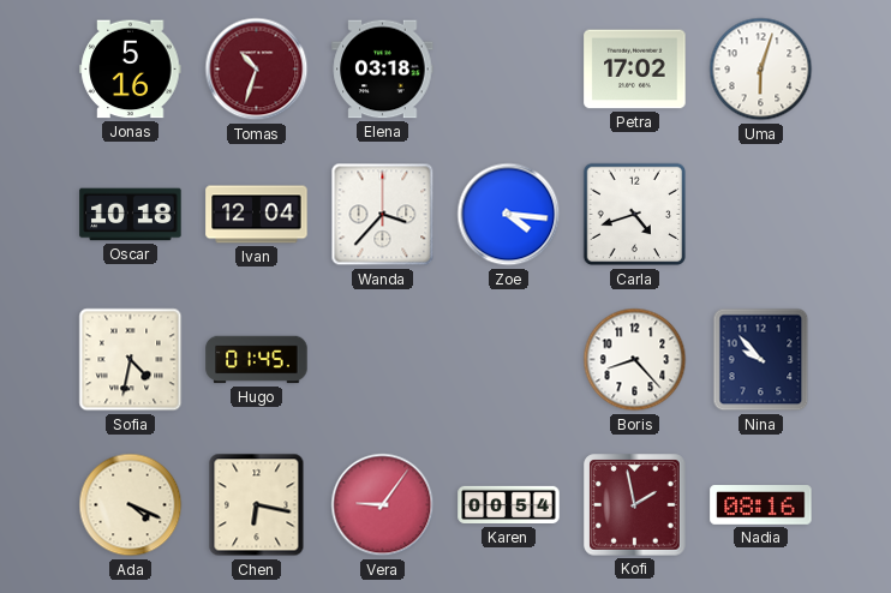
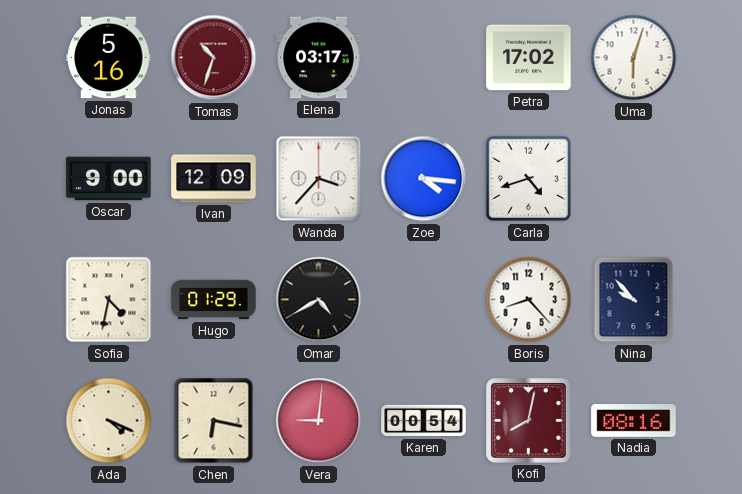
Elena: 03:18 -> 03:17
Oscar: 10:18 -> 9:00
Ivan: 12:04 -> 12:09
Hugo: 01:45 -> 01:29
Omar: none -> 4:40
Vera: 9:06 -> 9:01
Kofi: 1:58 -> 8:02
